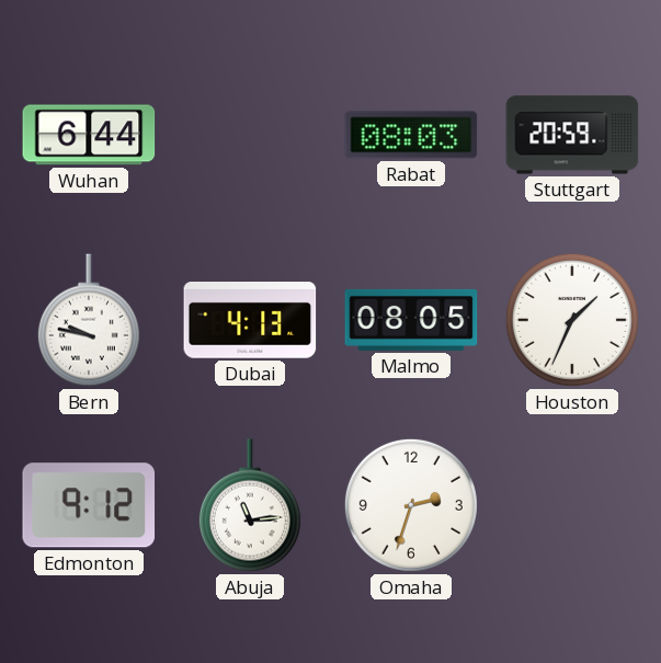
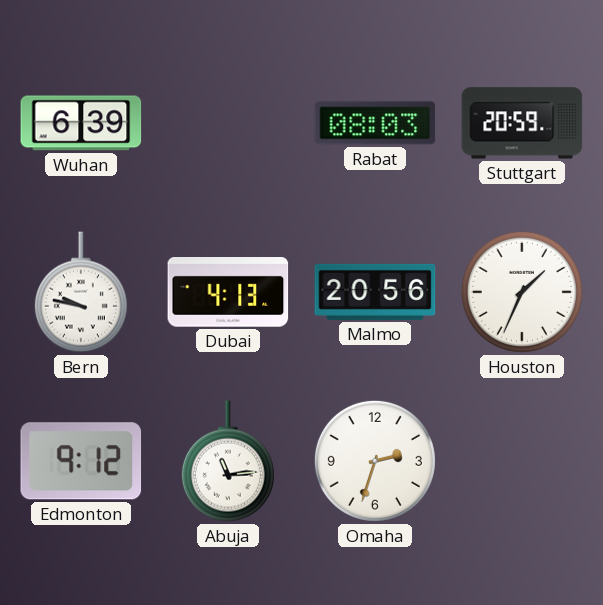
Wuhan: 6:44 -> 6:39
Malmo: 08:05 -> 20:56
